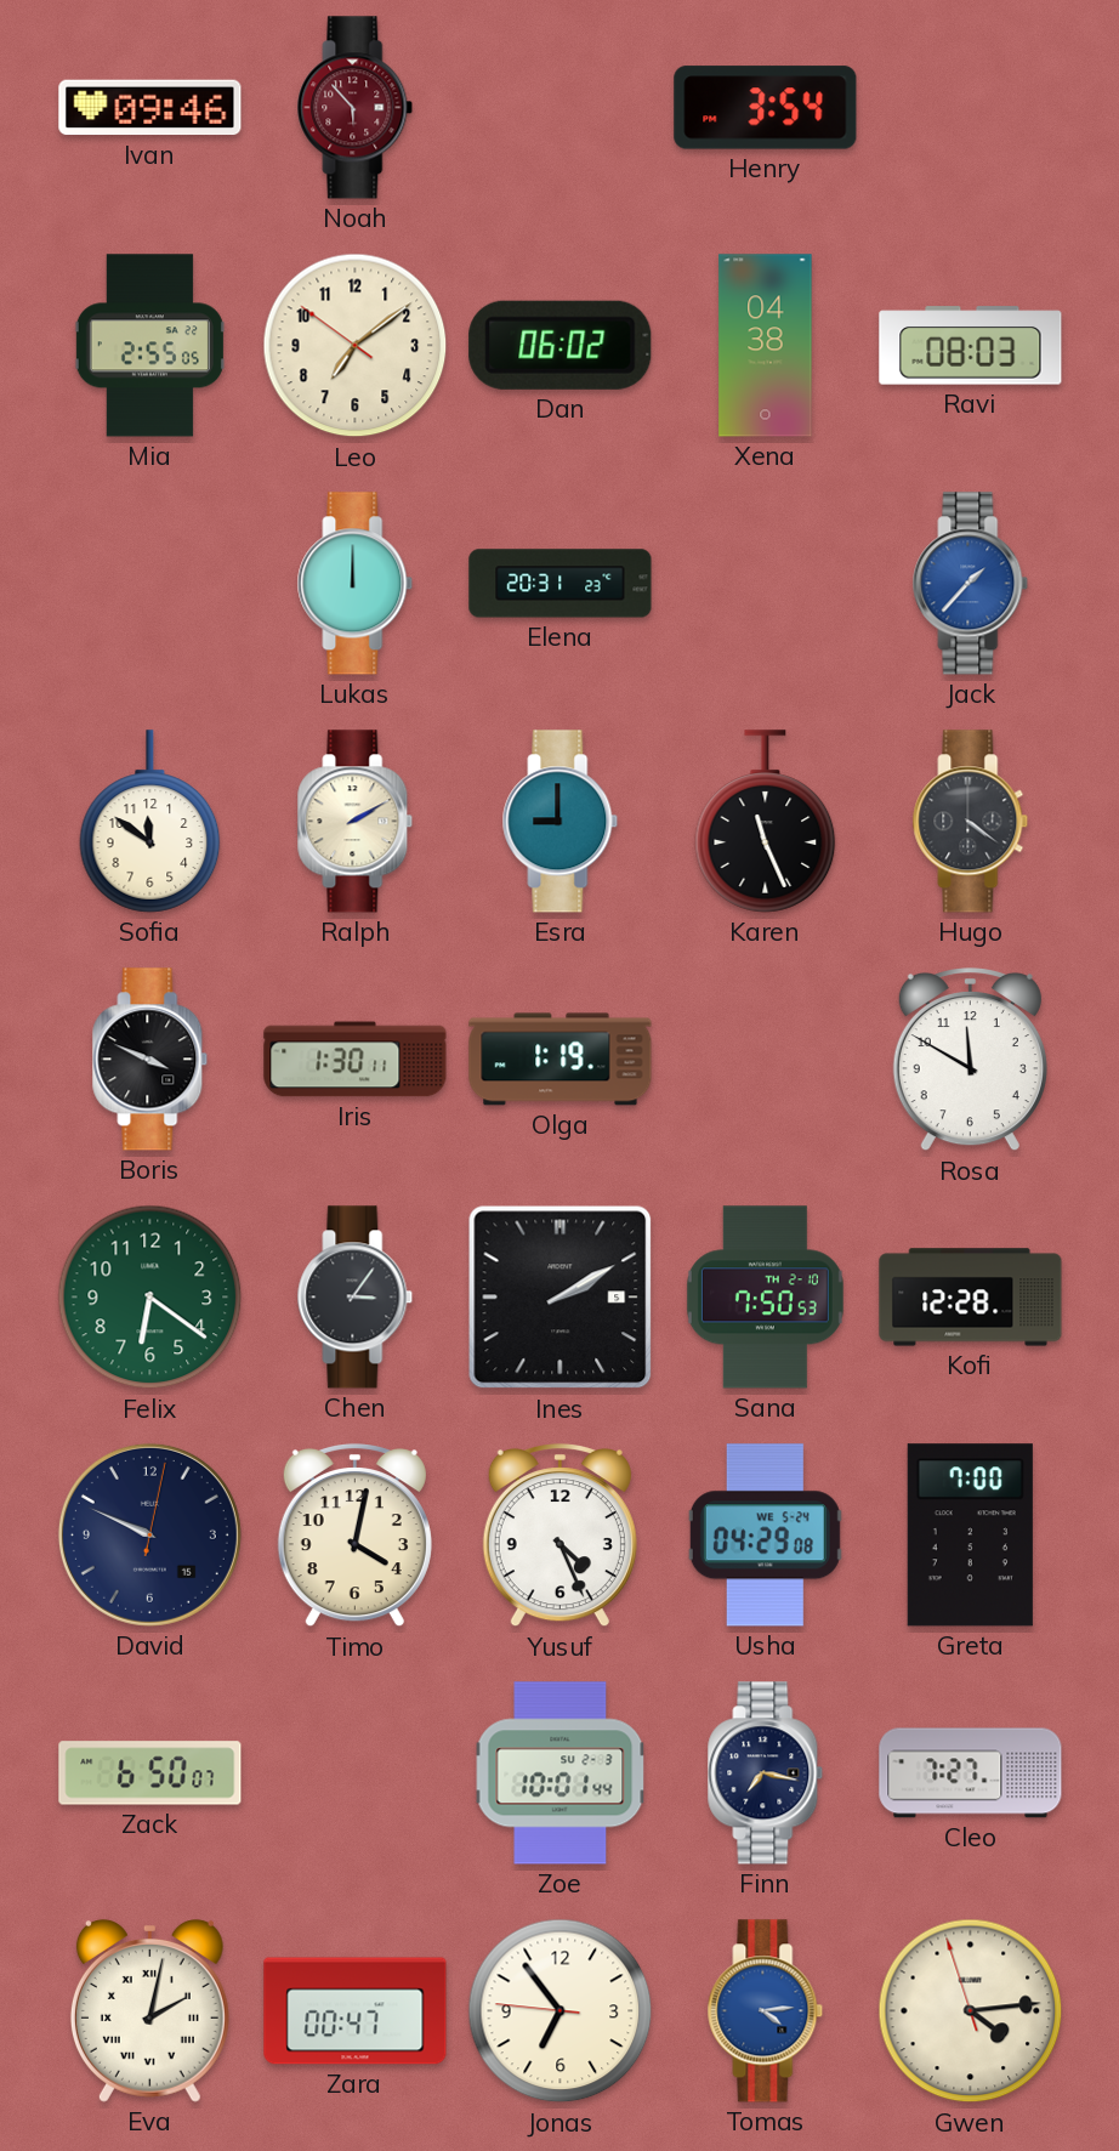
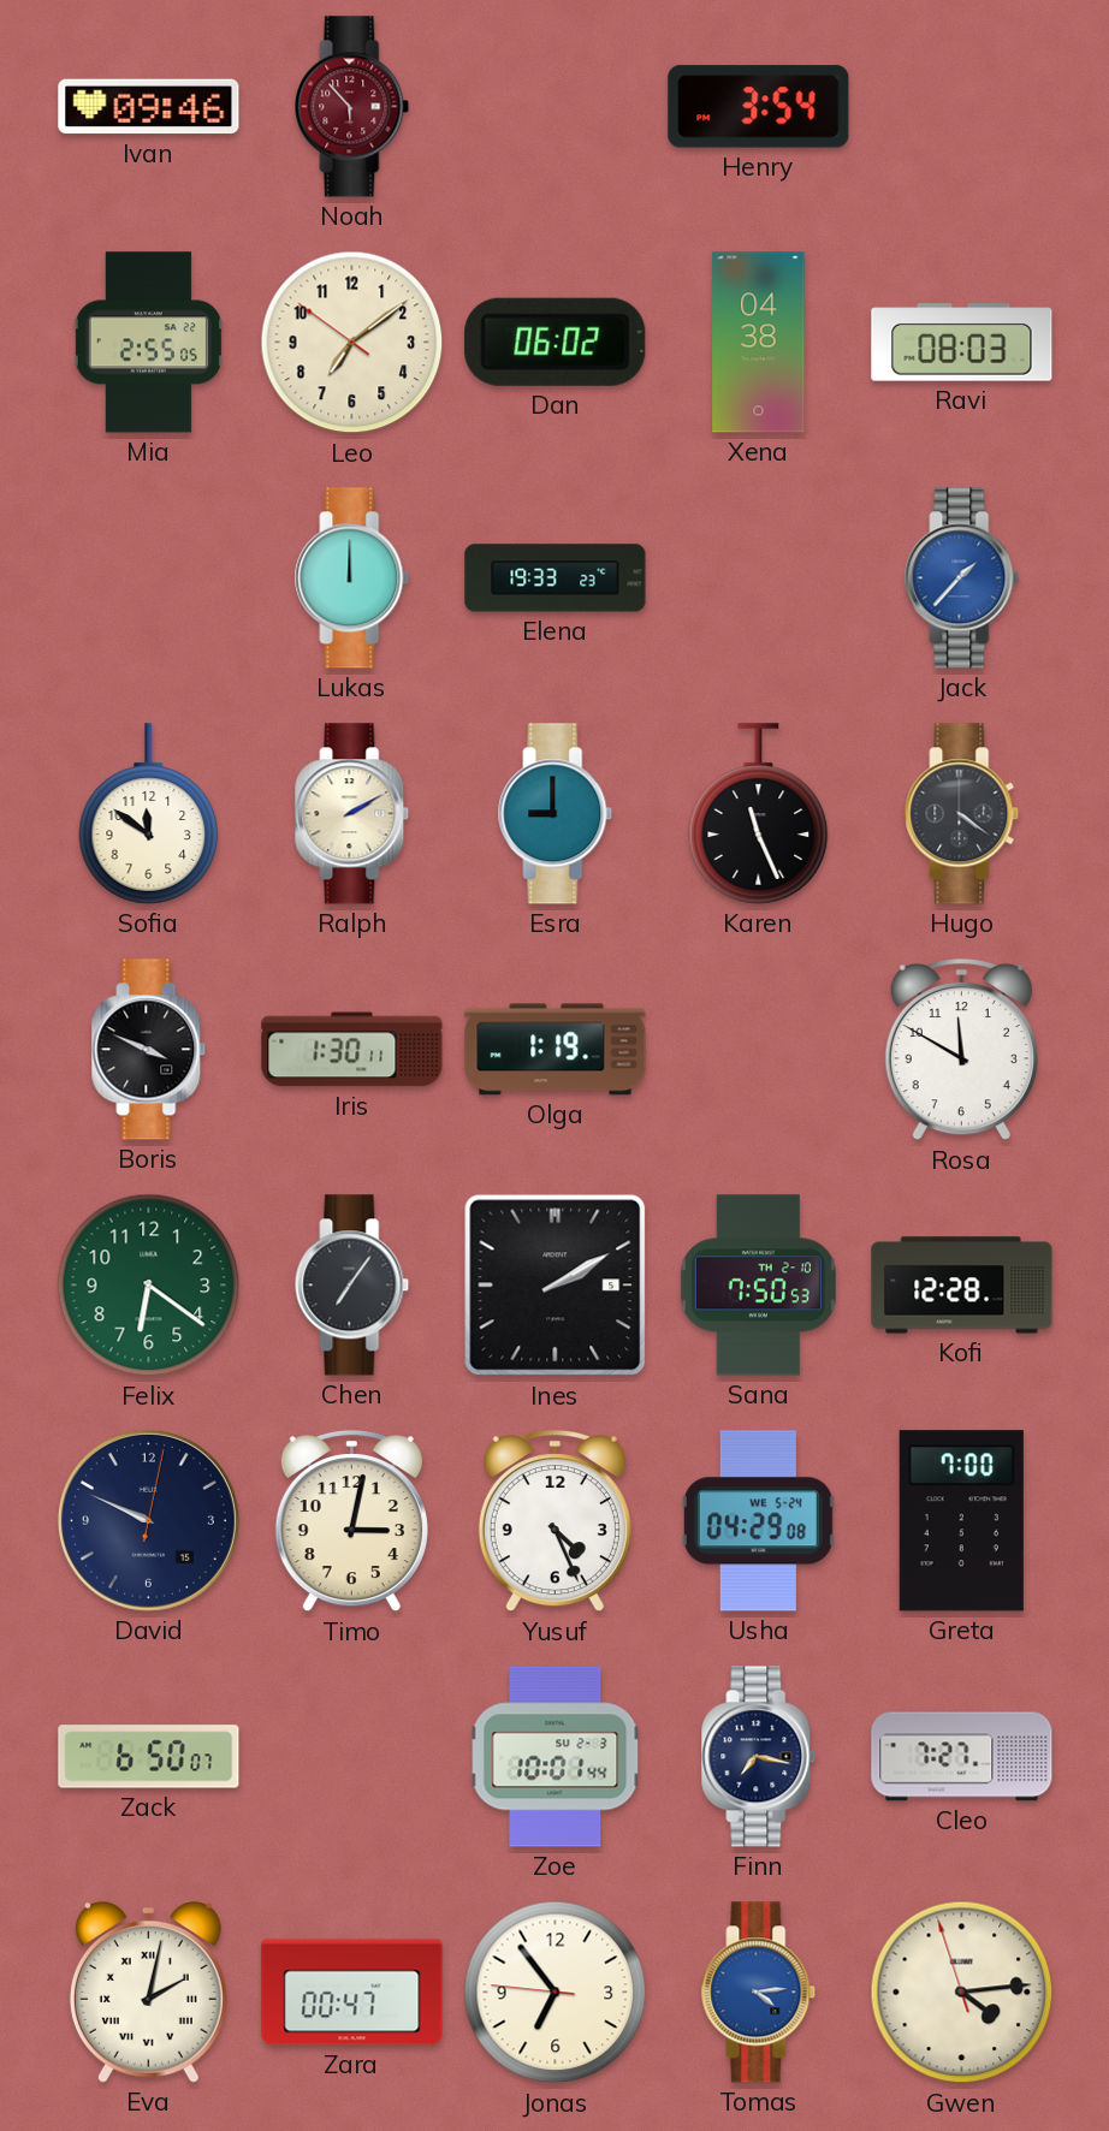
Elena: 20:31 -> 19:33
Chen: 3:06 -> 7:06
Timo: 4:02 -> 3:02
